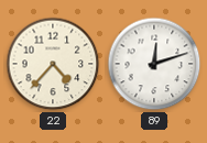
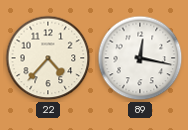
89: 12:12 -> 12:17
